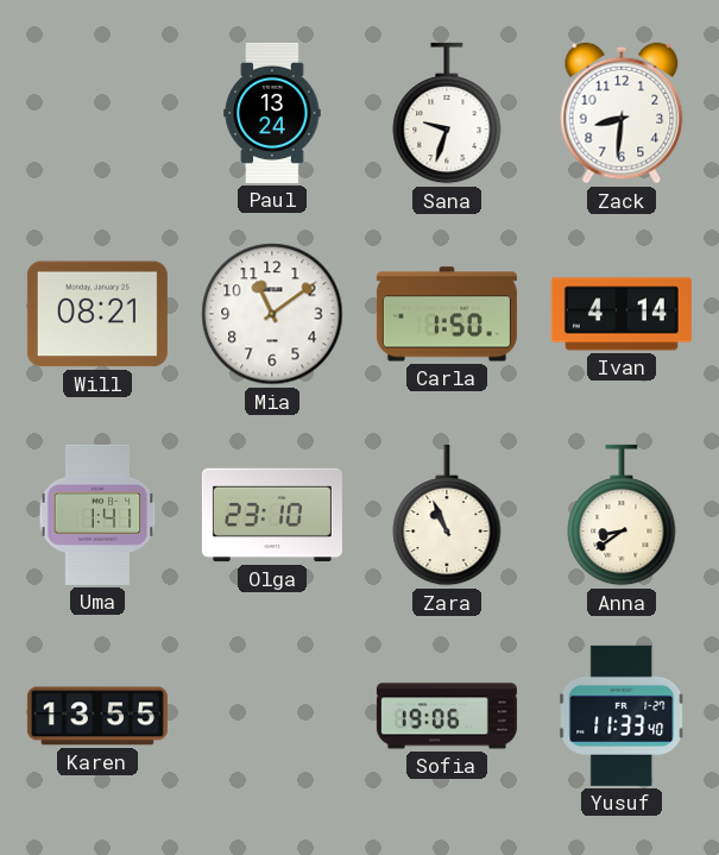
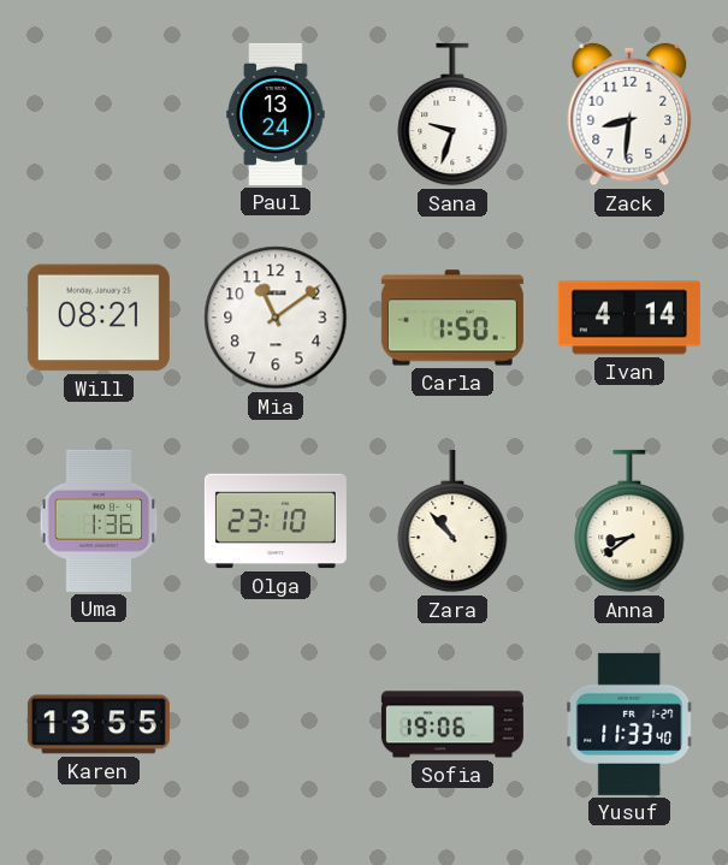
Uma: 1:41 -> 1:36
Zara: 10:56 -> 10:53
